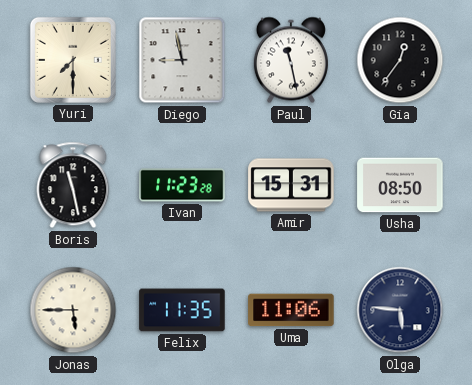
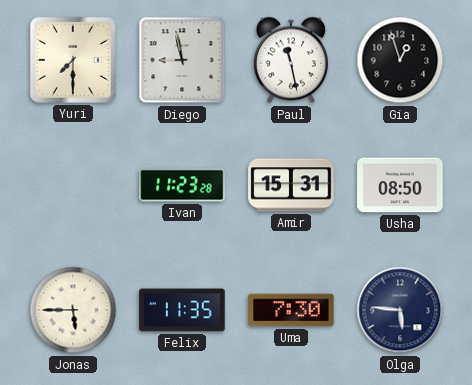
Gia: 12:36 -> 12:57
Boris: 11:28 -> none
Uma: 11:06 -> 7:30
